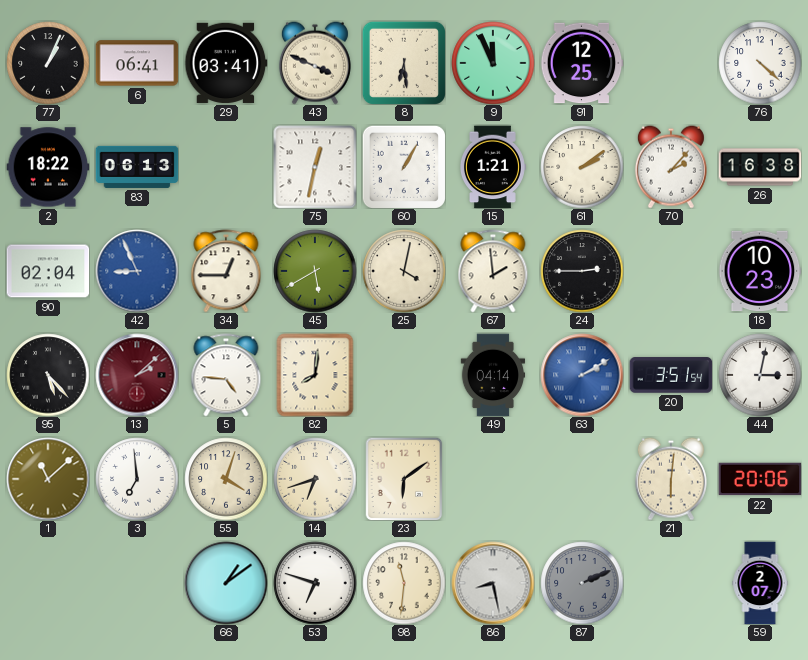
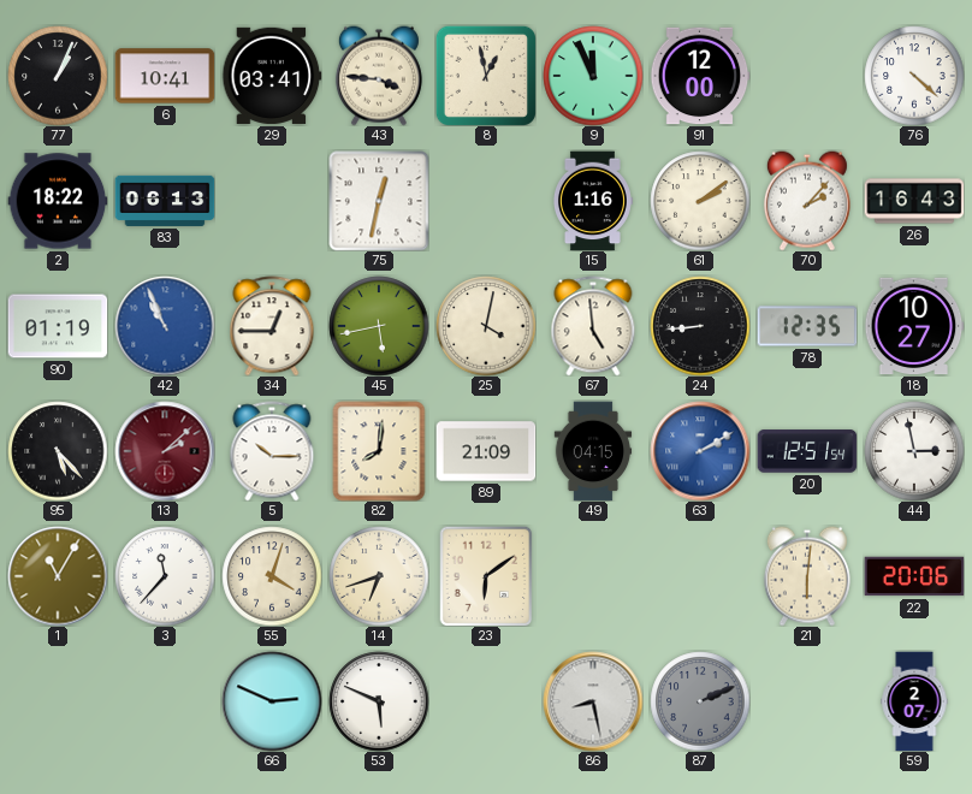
6: 06:41 -> 10:41
43: 3:49 -> 3:46
8: 6:29 -> 12:58
91: 12:25 -> 12:00
60: 1:05 -> none
15: 1:21 -> 1:16
26: 16:38 -> 16:43
90: 02:04 -> 01:19
42: 8:56 -> 10:56
45: 5:40 -> 5:43
67: 1:59 -> 4:59
24: 2:45 -> 8:44
78: none -> 12:35
18: 10:23 -> 10:27
5: 4:46 -> 10:15
89: none -> 21:09
49: 04:14 -> 04:15
20: 3:51 -> 12:51
44: 3:02 -> 2:58
1: 11:08 -> 11:05
3: 6:59 -> 11:37
66: 1:09 -> 2:49
53: 6:48 -> 5:49
98: 11:31 -> none
